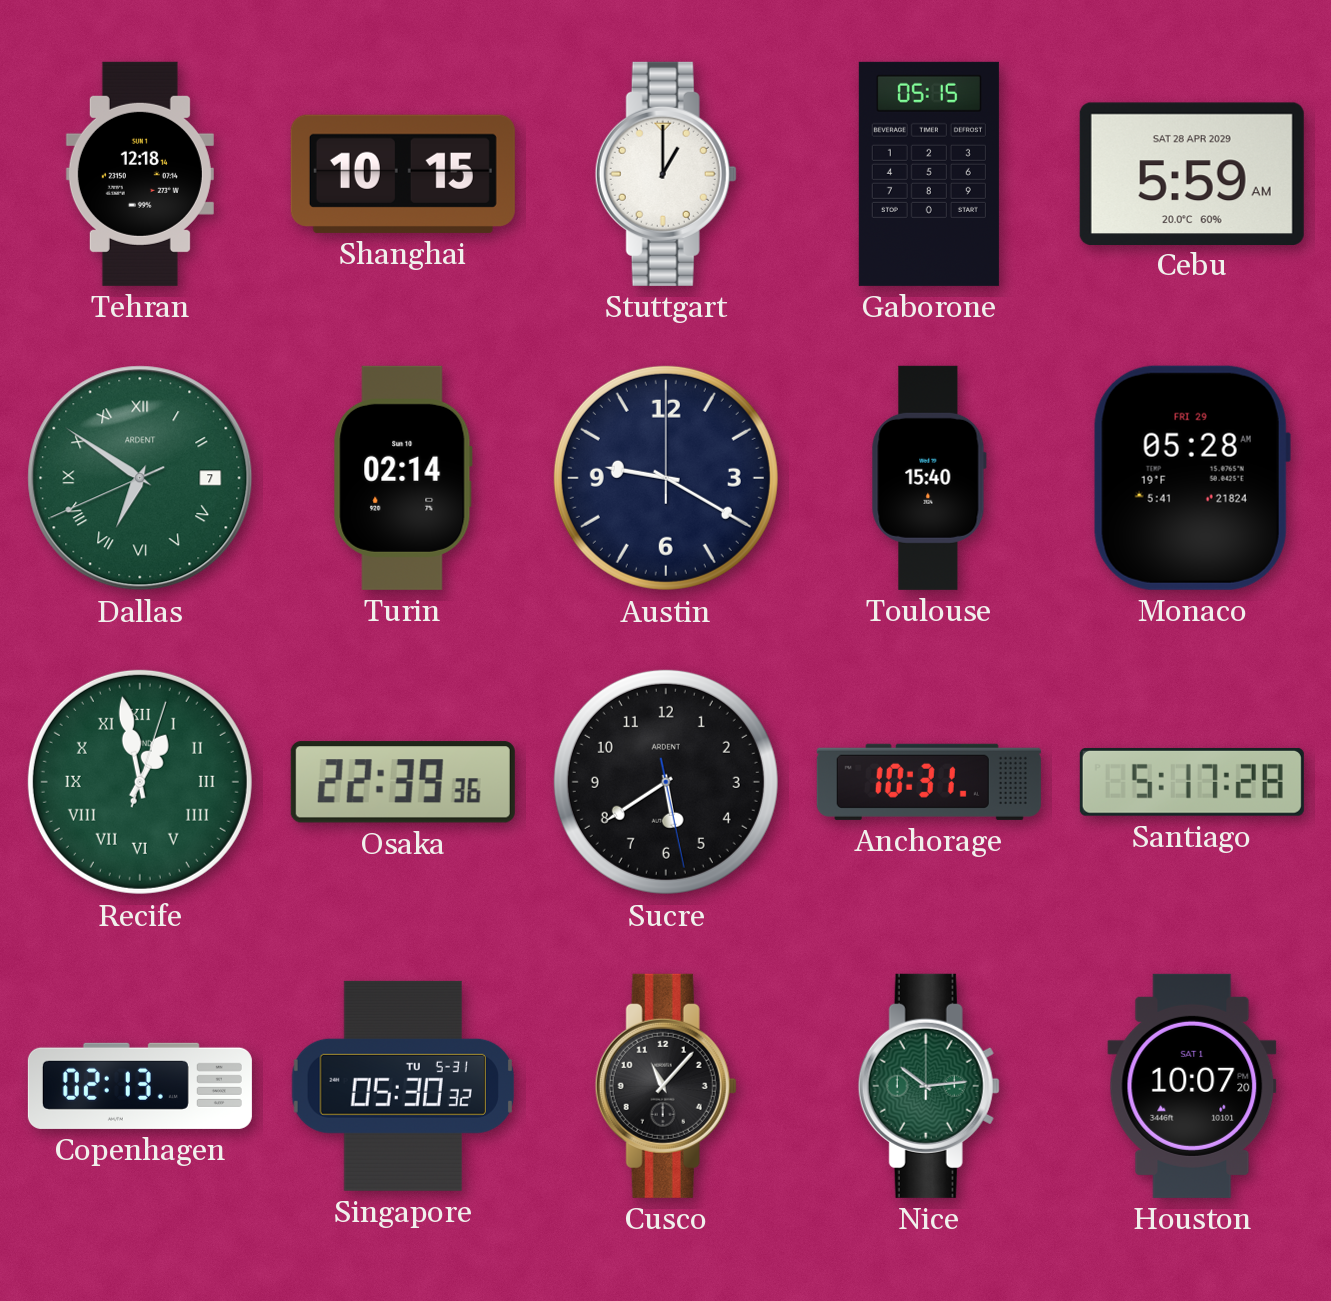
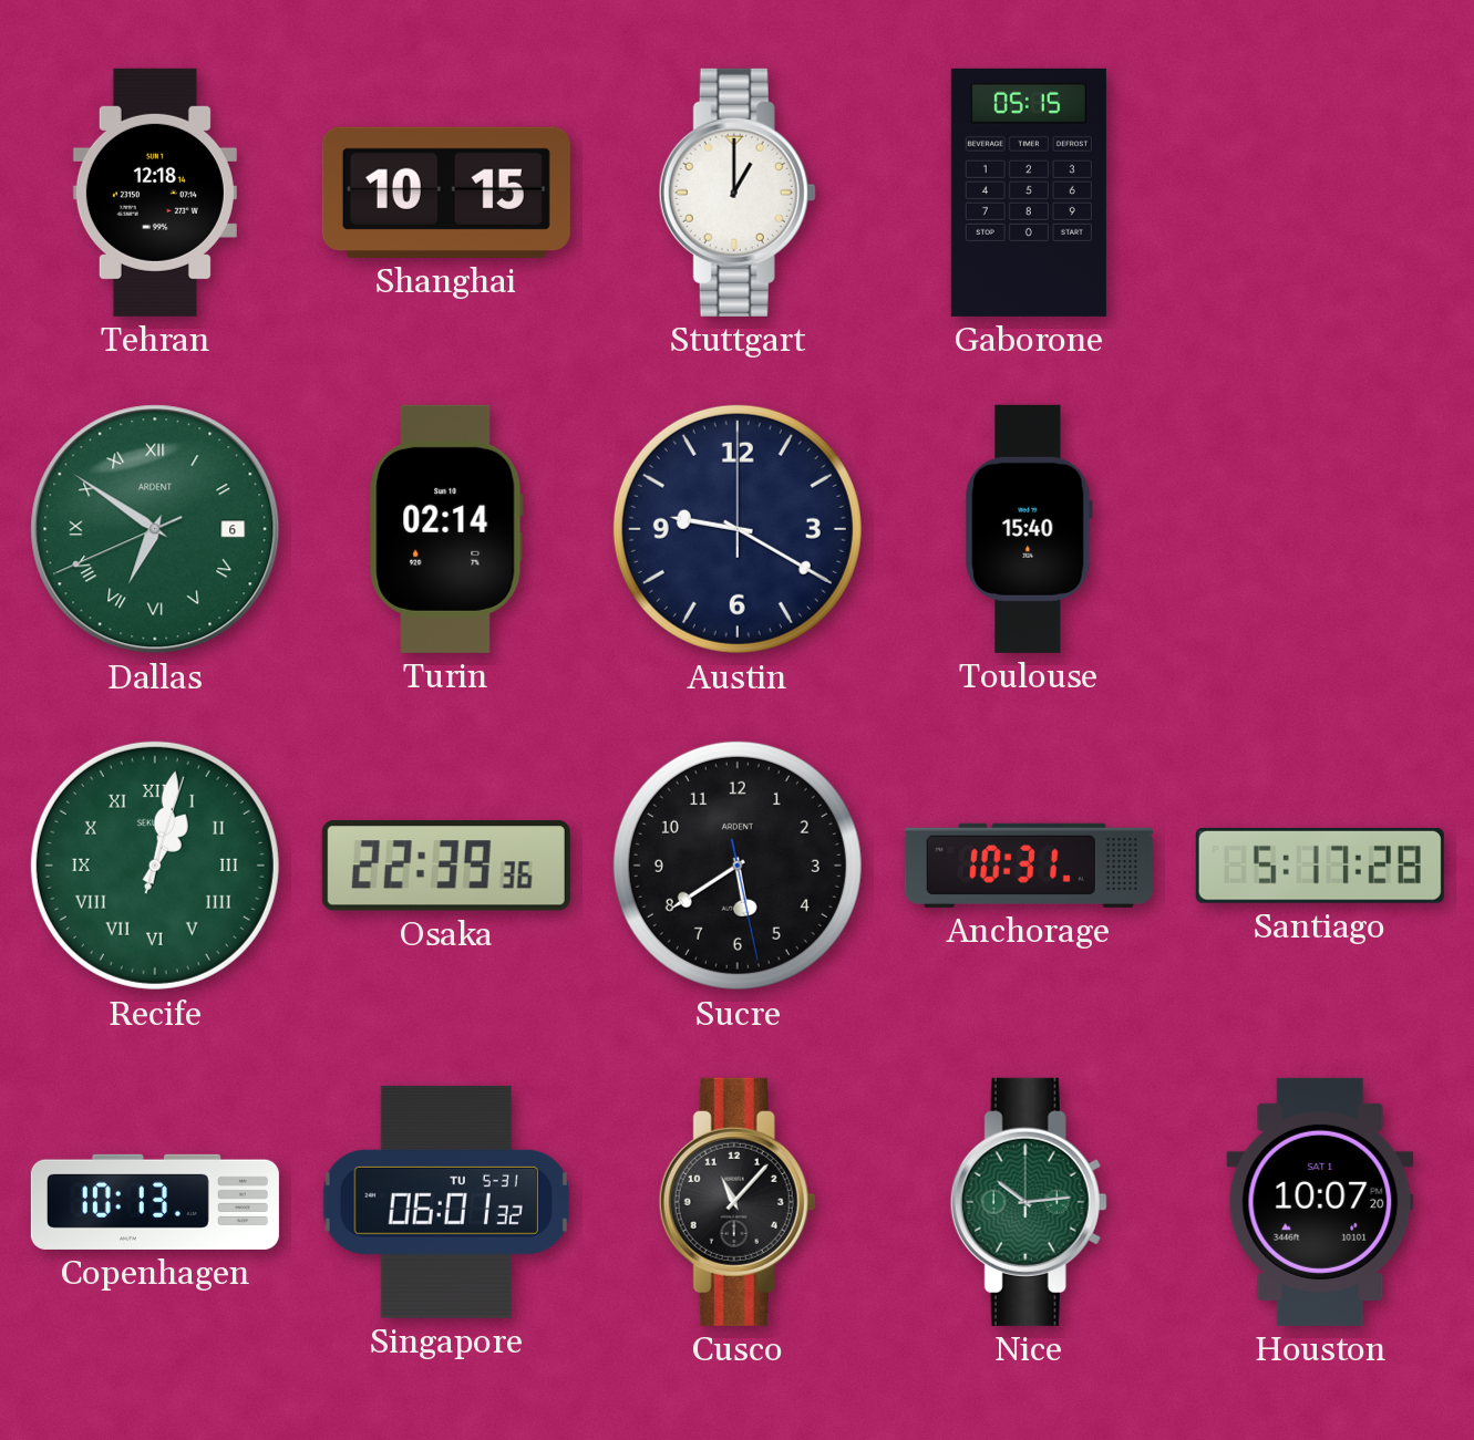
Cebu: 5:59 -> none
Dallas date: 7 -> 6
Monaco: 05:28 -> none
Recife: 12:58 -> 1:02
Copenhagen: 02:13 -> 10:13
Singapore: 05:30 -> 06:01
